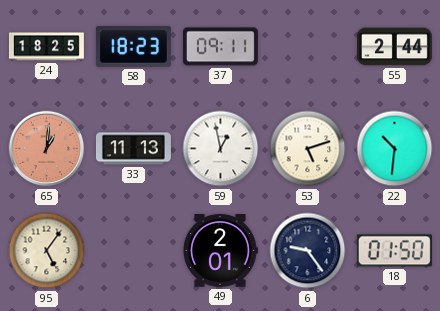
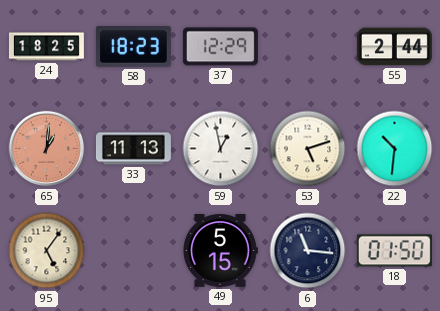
37: 09:11 -> 12:29
49: 2:01 -> 5:15
6: 9:24 -> 11:16
